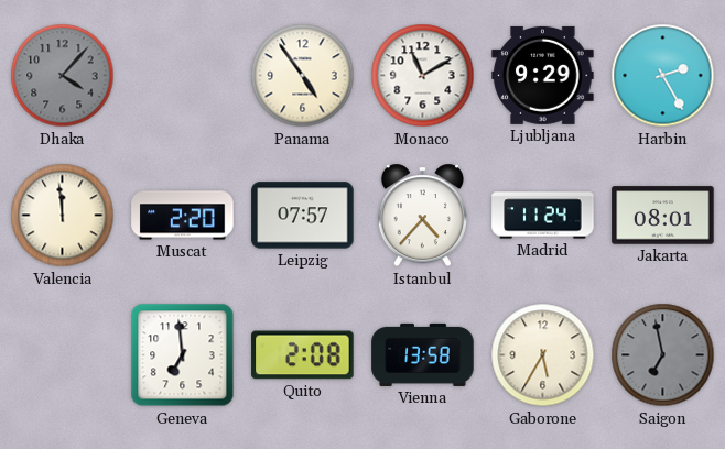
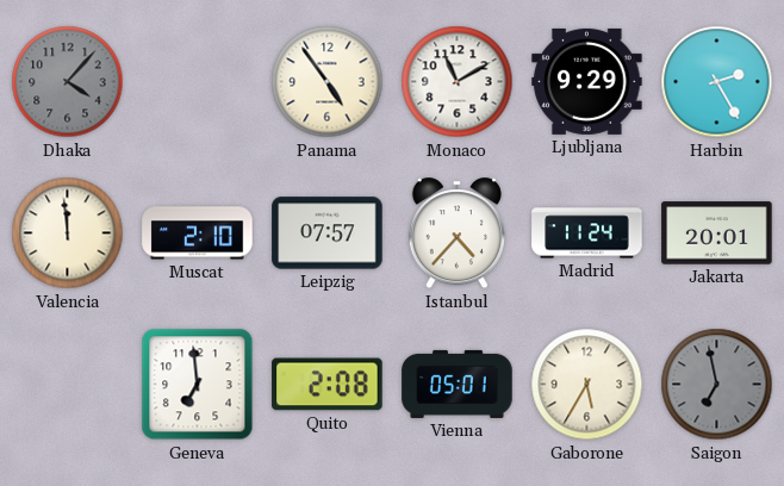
Muscat: 2:20 -> 2:10
Jakarta: 08:01 -> 20:01
Vienna: 13:58 -> 05:01
